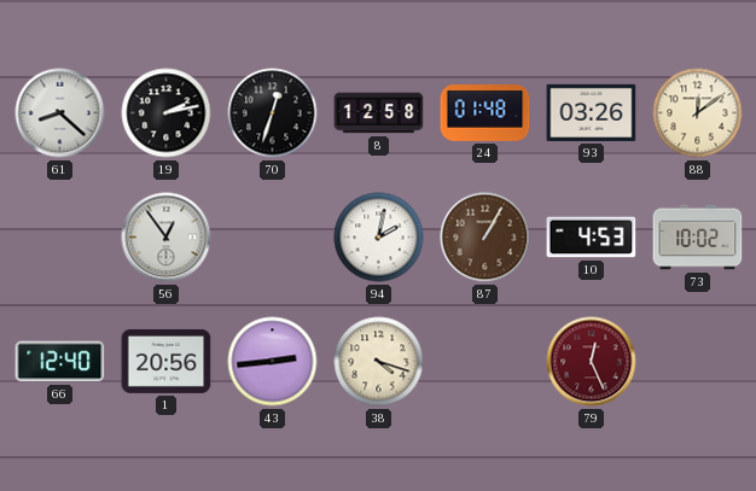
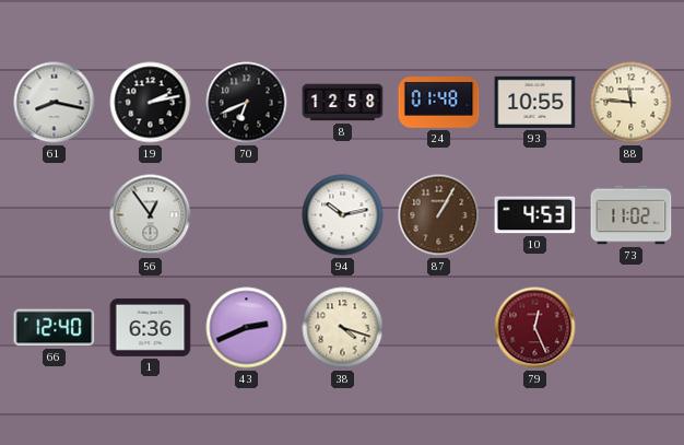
61: 8:22 -> 8:17
70: 12:33 -> 6:41
93: 03:26 -> 10:55
88: 12:09 -> 11:46
94: 2:02 -> 10:13
73: 10:02 -> 11:02
1: 20:56 -> 6:36
43: 2:44 -> 2:41
